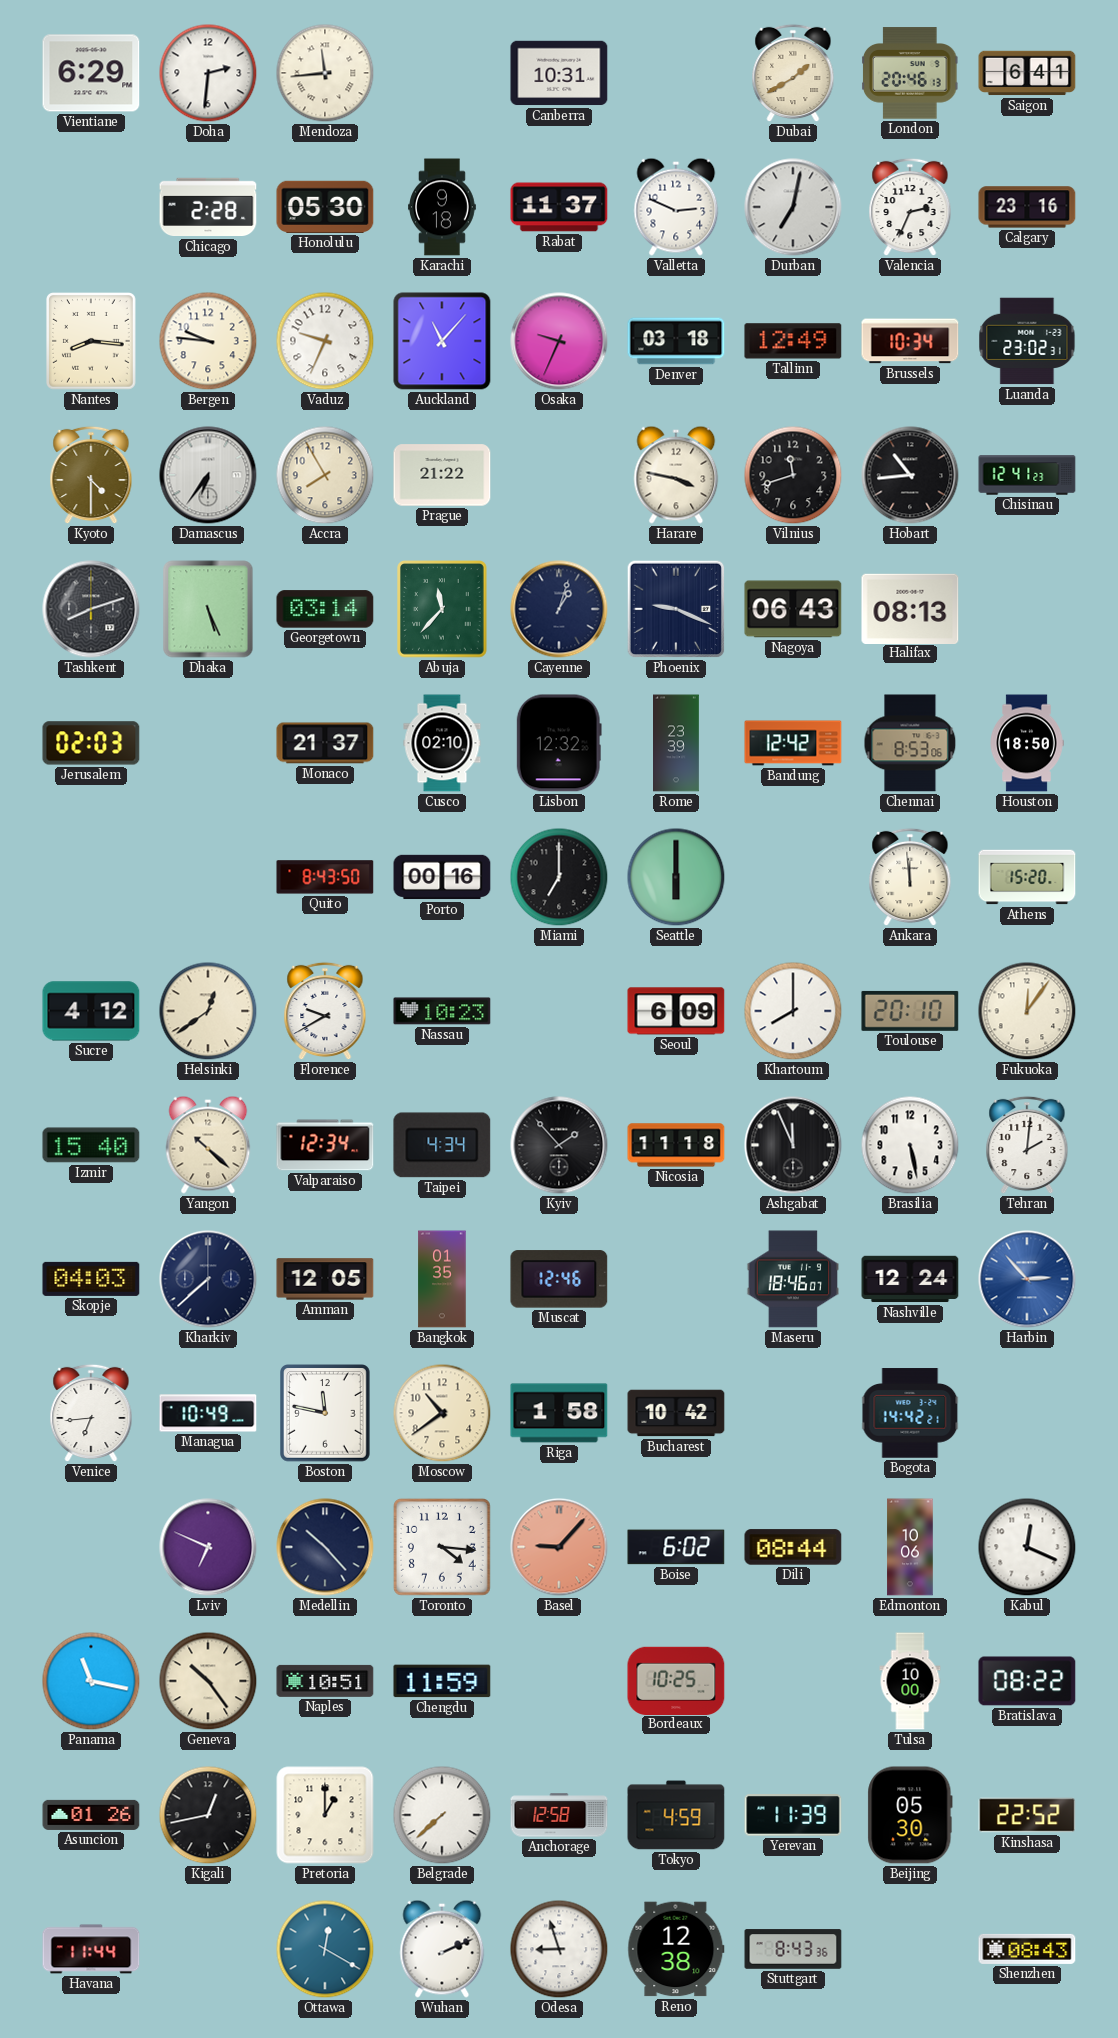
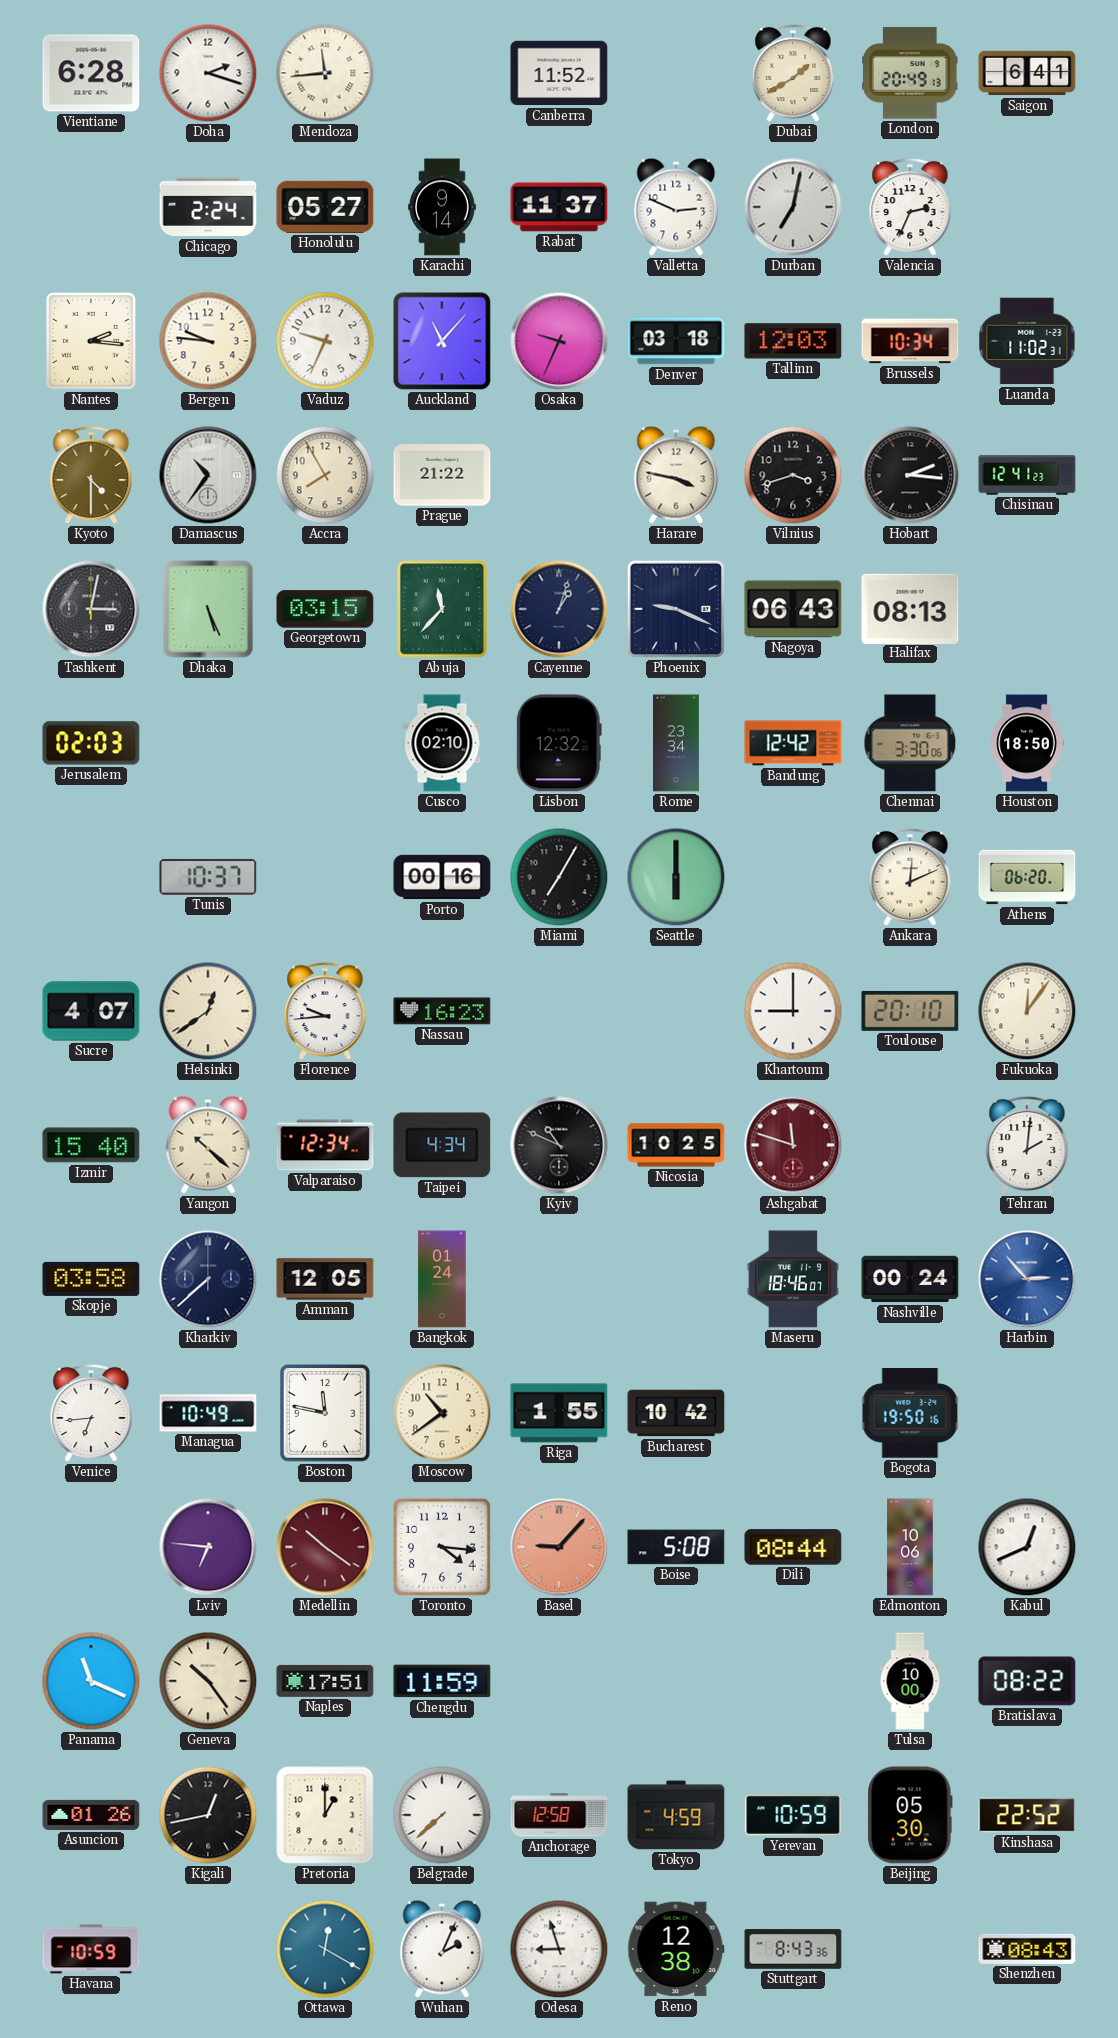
Vientiane: 6:29 -> 6:28
Doha: 2:31 -> 2:18
Canberra: 10:31 -> 11:52
London: 20:46 -> 20:49
Chicago: 2:28 -> 2:24
Honolulu: 05:30 -> 05:27
Karachi: 9:18 -> 9:14
Calgary: 23:16 -> none
Nantes: 8:16 -> 2:16
Tallinn: 12:49 -> 12:03
Luanda: 23:02 -> 11:02
Damascus: 6:36 -> 10:36
Vilnius: 11:42 -> 3:42
Hobart: 10:44 -> 2:16
Tashkent: 8:12 -> 3:02
Georgetown: 03:14 -> 03:15
Monaco: 21:37 -> none
Rome: 23:39 -> 23:34
Chennai: 8:53 -> 3:30
Tunis: none -> 10:37
Quito: 8:43 -> none
Miami: 7:00 -> 7:05
Ankara: 11:59 -> 12:11
Athens: 15:20 -> 06:20
Sucre: 4:12 -> 4:07
Florence: 9:40 -> 9:44
Nassau: 10:23 -> 16:23
Seoul: 6:09 -> none
Khartoum: 8:00 -> 9:00
Kyiv: 1:53 -> 10:49
Nicosia: 11:18 -> 10:25
Ashgabat: 11:56 -> 11:48
Ashgabat dial: black -> burgundy
Brasilia: 5:28 -> none
Skopje: 04:03 -> 03:58
Bangkok: 01:35 -> 01:24
Muscat: 12:46 -> none
Nashville: 12:24 -> 00:24
Riga: 1:58 -> 1:55
Bogota: 14:42 -> 19:50
Lviv: 6:49 -> 6:46
Medellin: 10:23 -> 10:21
Medellin dial: navy -> burgundy
Boise: 6:02 -> 5:08
Kabul: 12:19 -> 12:41
Panama: 11:17 -> 11:19
Naples: 10:51 -> 17:51
Bordeaux: 10:25 -> none
Yerevan: 11:39 -> 10:59
Havana: 11:44 -> 10:59
Wuhan: 2:11 -> 2:04
